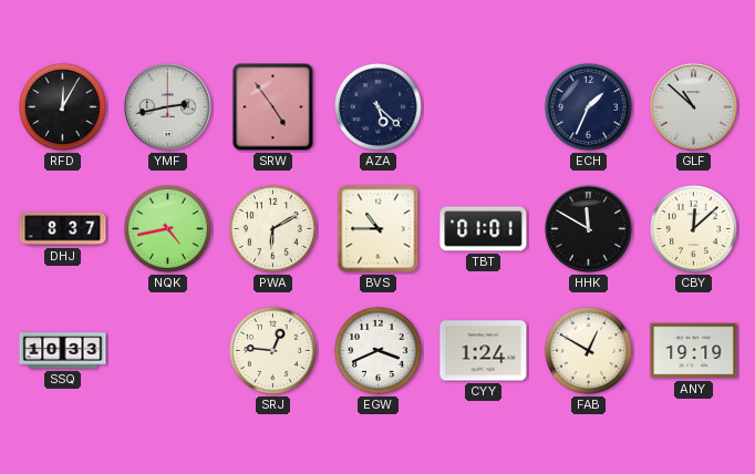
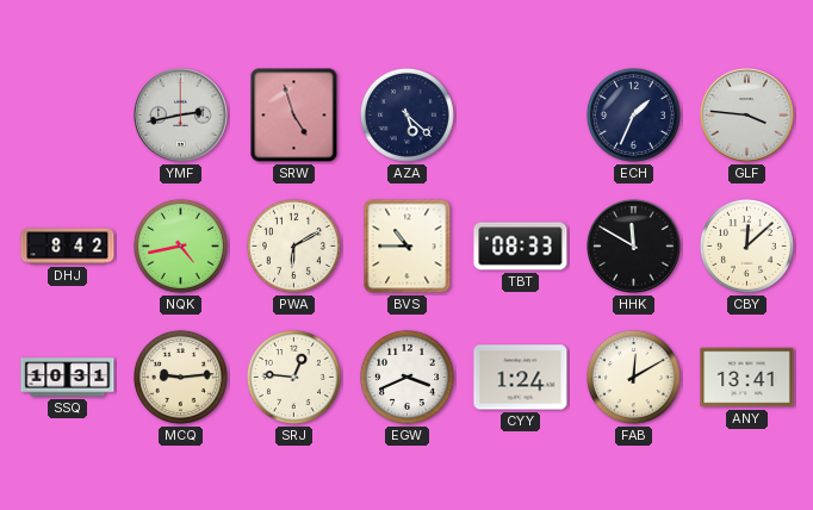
RFD: 12:05 -> none
SRW: 4:54 -> 4:57
GLF: 10:52 -> 3:46
DHJ: 8:37 -> 8:42
TBT: 01:01 -> 08:33
SSQ: 10:33 -> 10:31
MCQ: none -> 9:14
FAB: 12:50 -> 12:10
ANY: 19:19 -> 13:41
